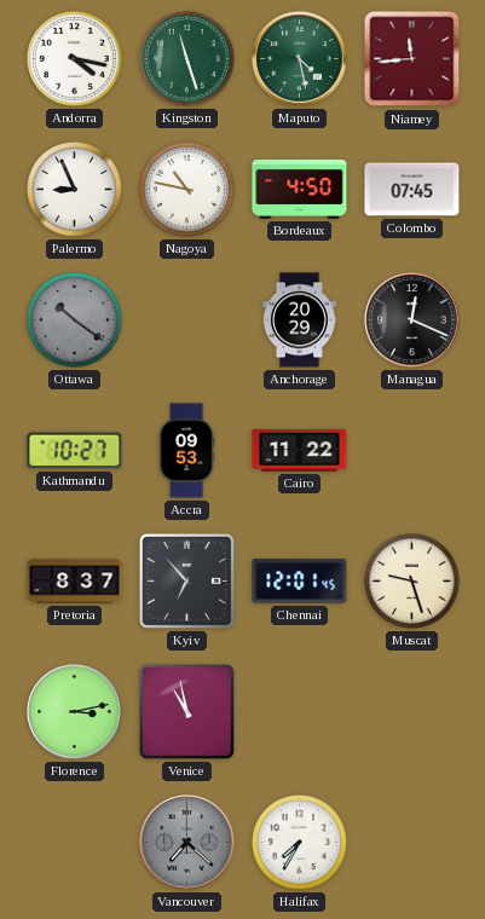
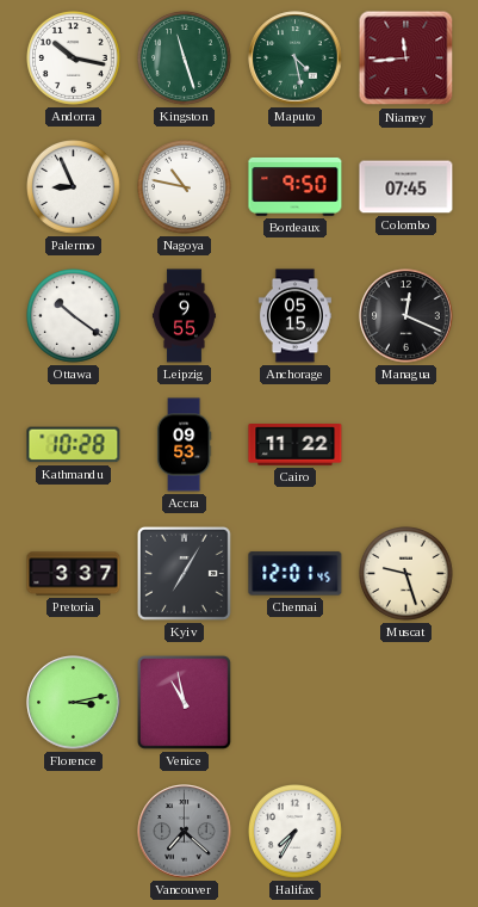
Andorra: 4:17 -> 10:17
Bordeaux: 4:50 -> 9:50
Ottawa dial: grey -> white
Leipzig: none -> 9:55
Anchorage: 20:29 -> 05:15
Kathmandu: 10:27 -> 10:28
Pretoria: 8:37 -> 3:37
Kyiv: 6:53 -> 7:05
